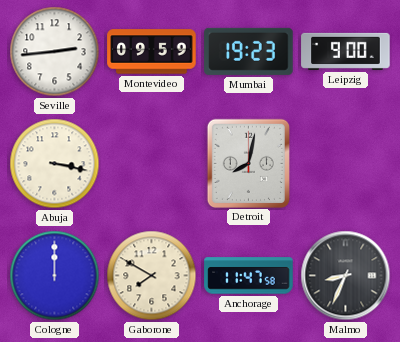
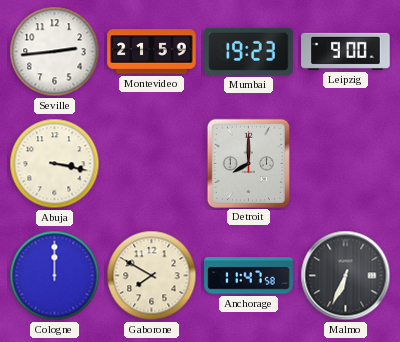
Montevideo: 09:59 -> 21:59
Detroit: 8:02 -> 8:00
Malmo: 8:34 -> 6:34
